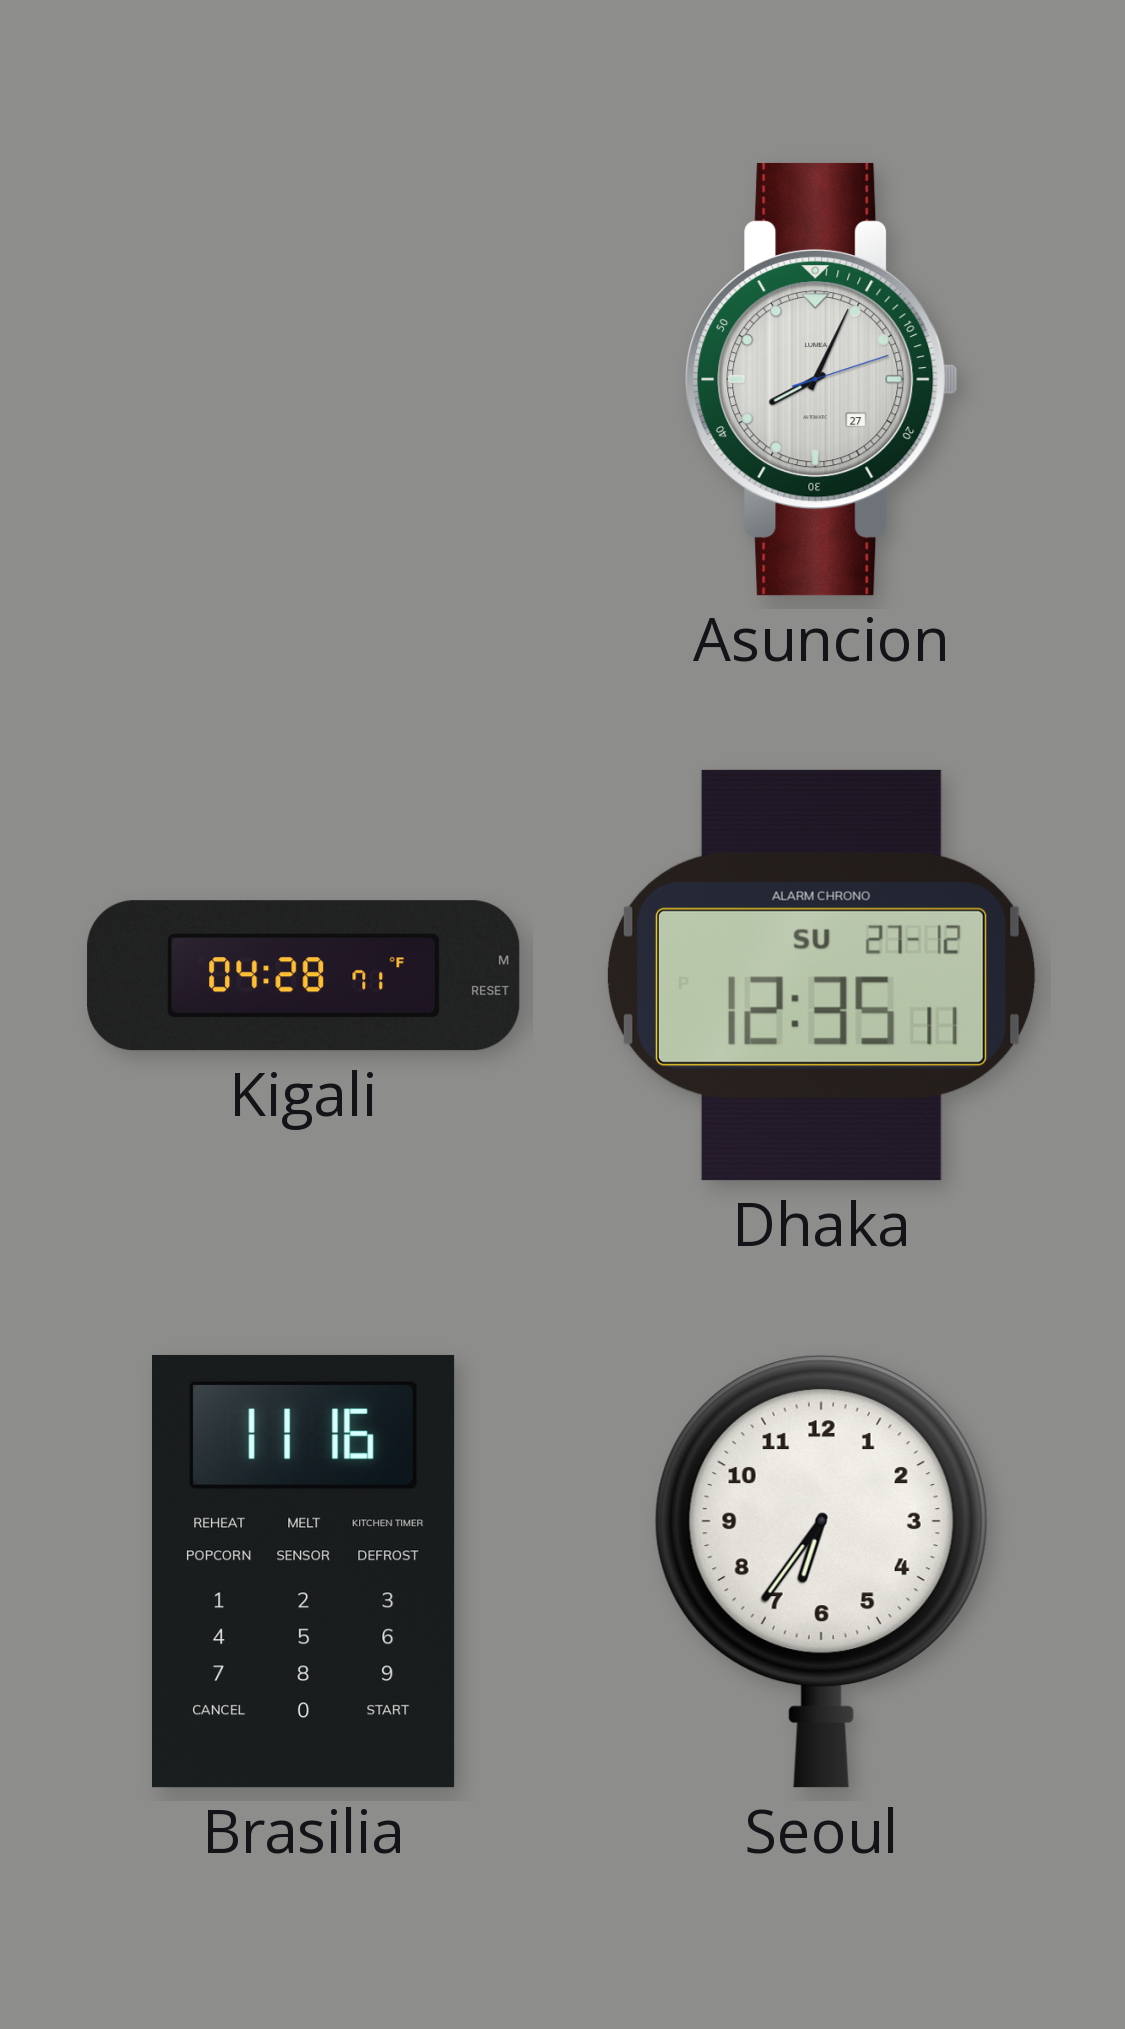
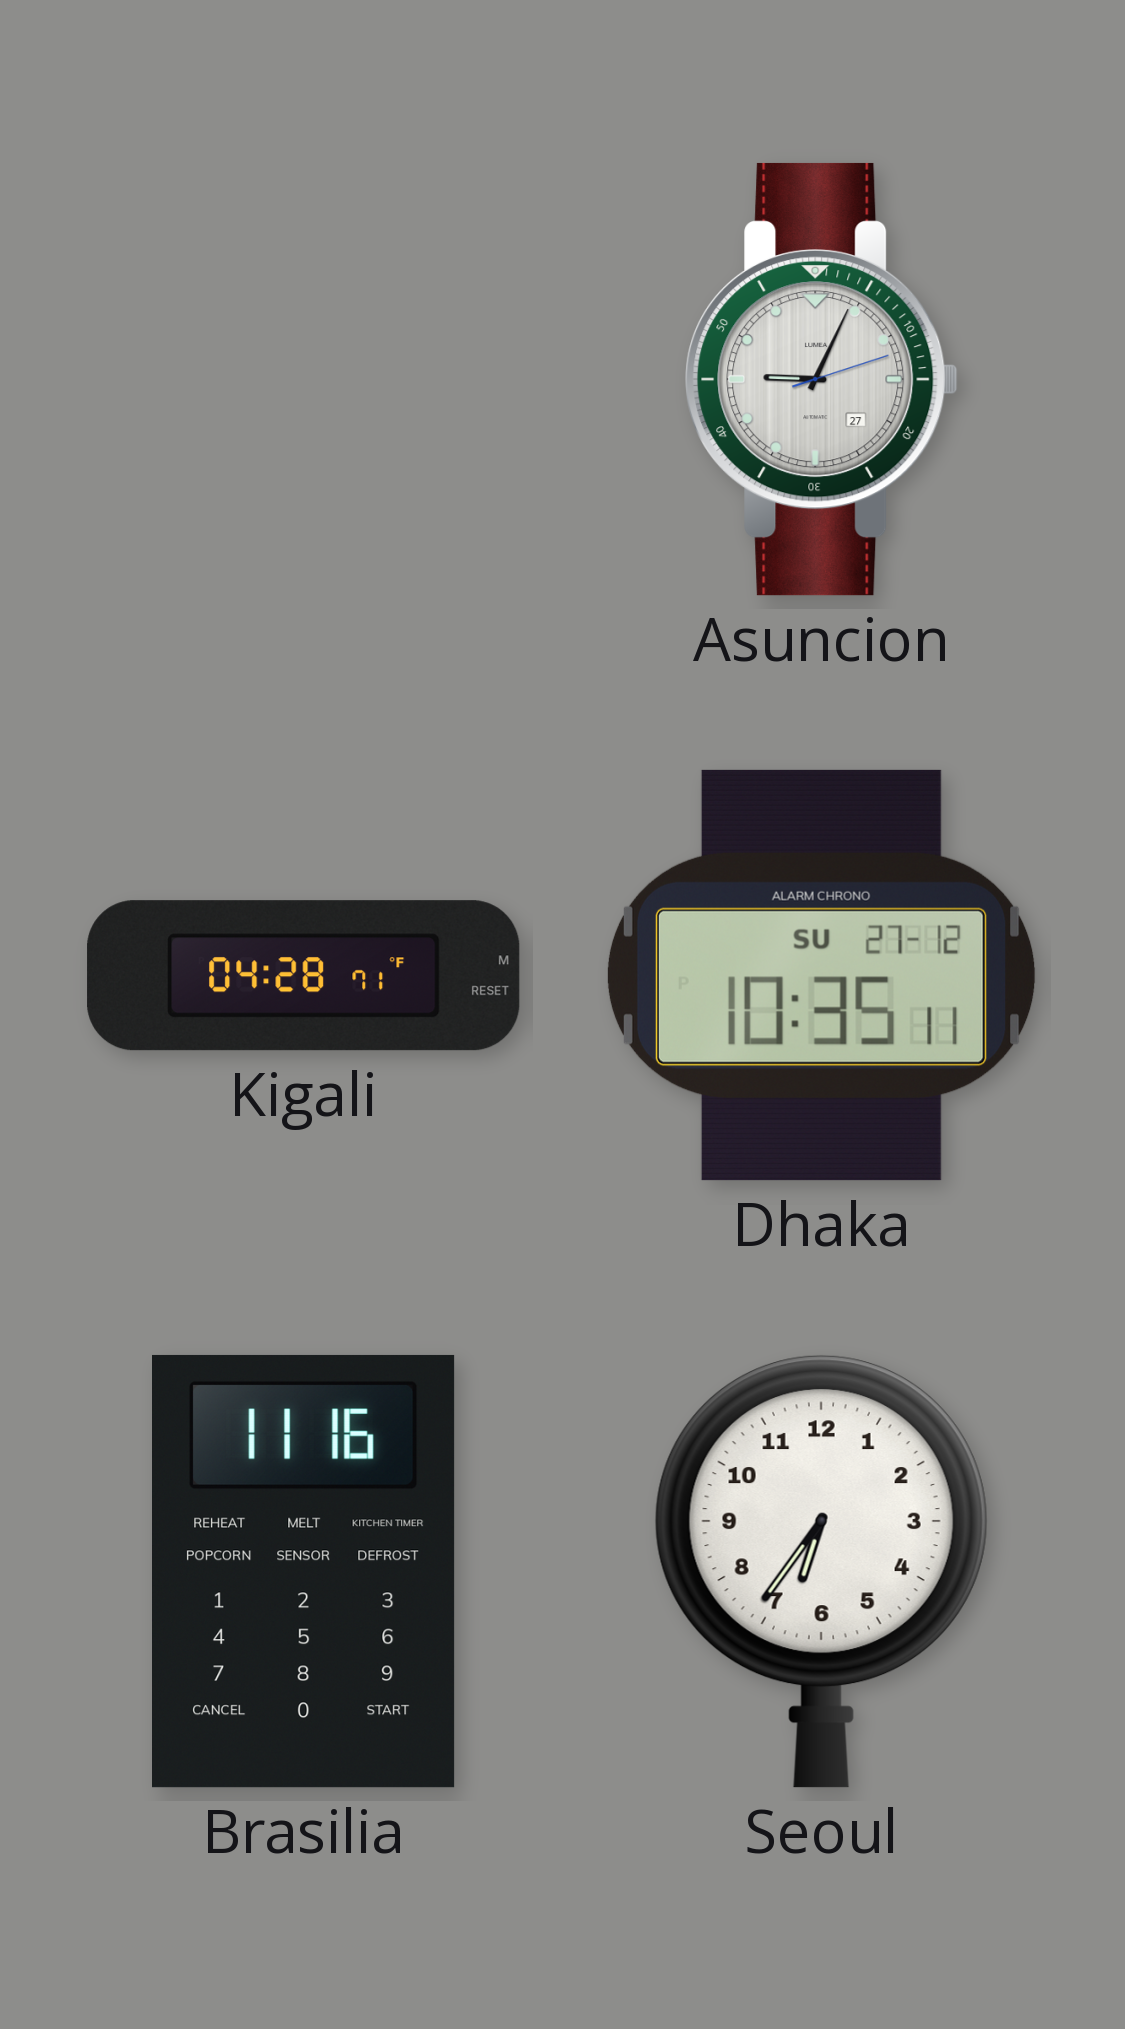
Asuncion: 8:04 -> 9:04
Dhaka: 12:35 -> 10:35
